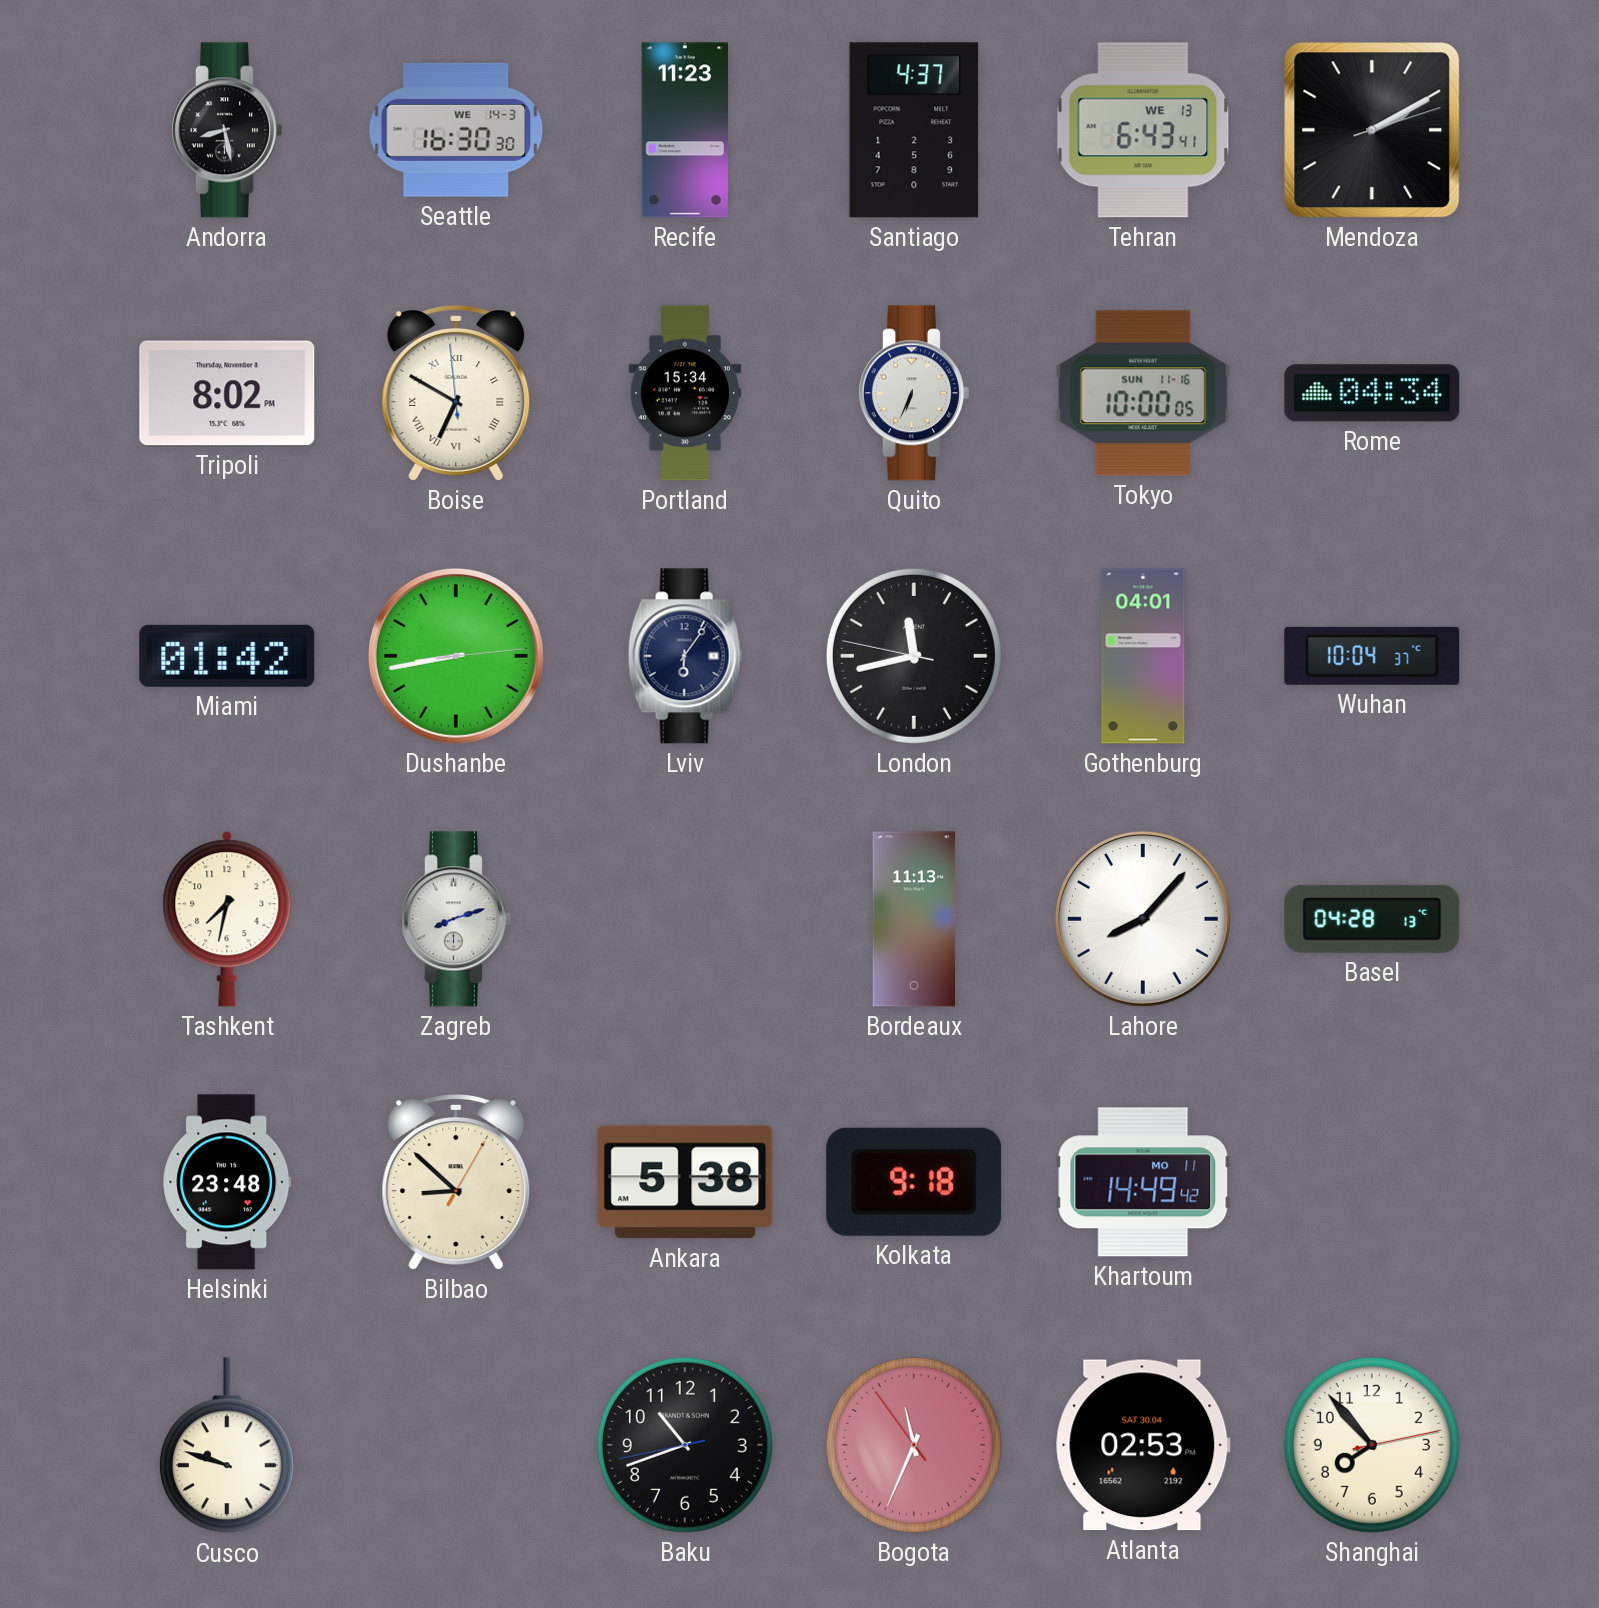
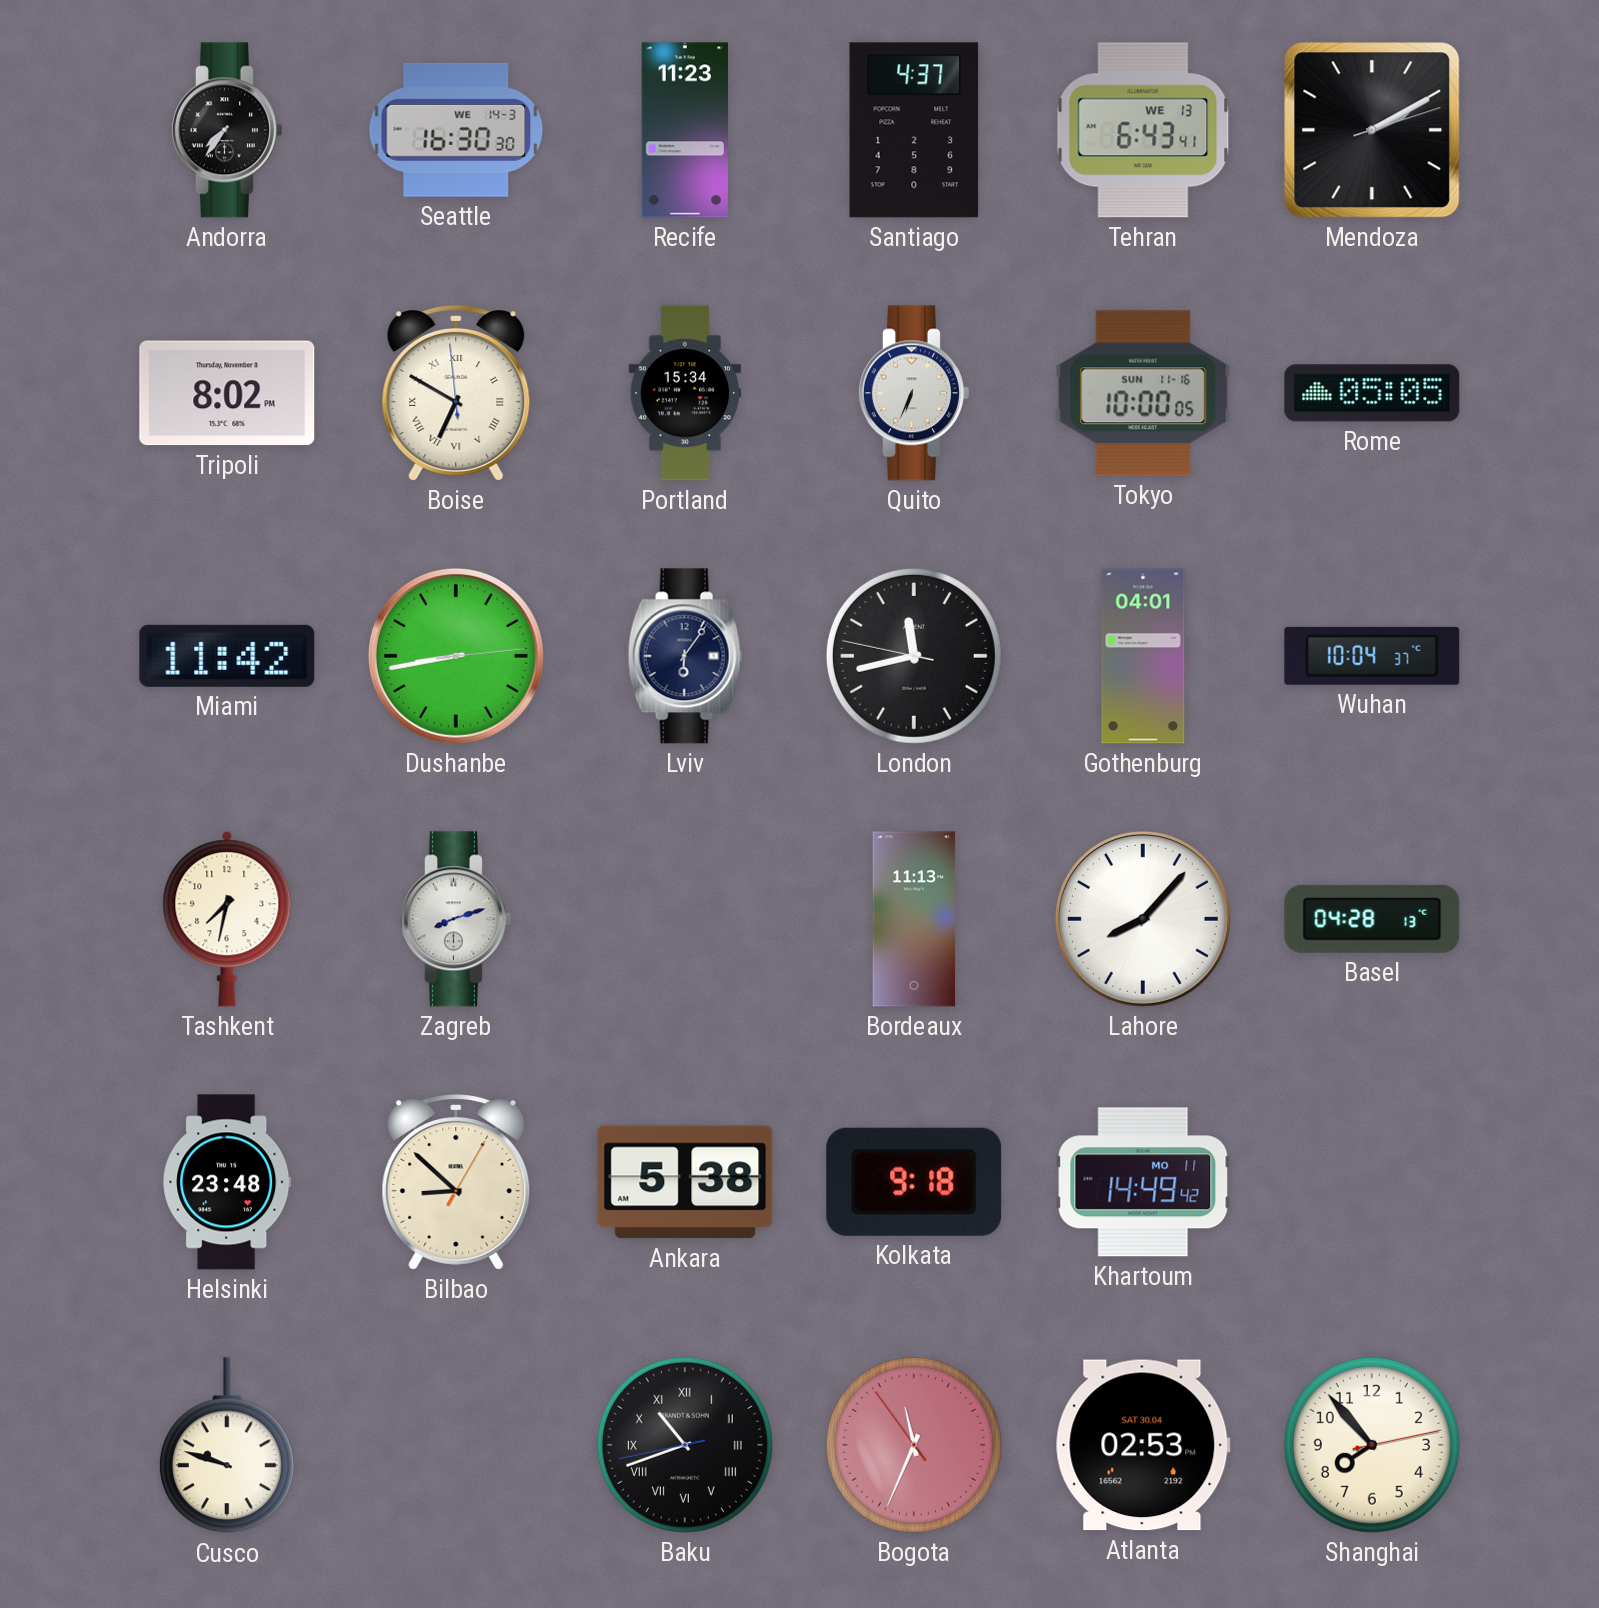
Andorra: 8:28 -> 7:36
Rome: 04:34 -> 05:05
Miami: 01:42 -> 11:42
Baku numerals: Arabic -> Roman
